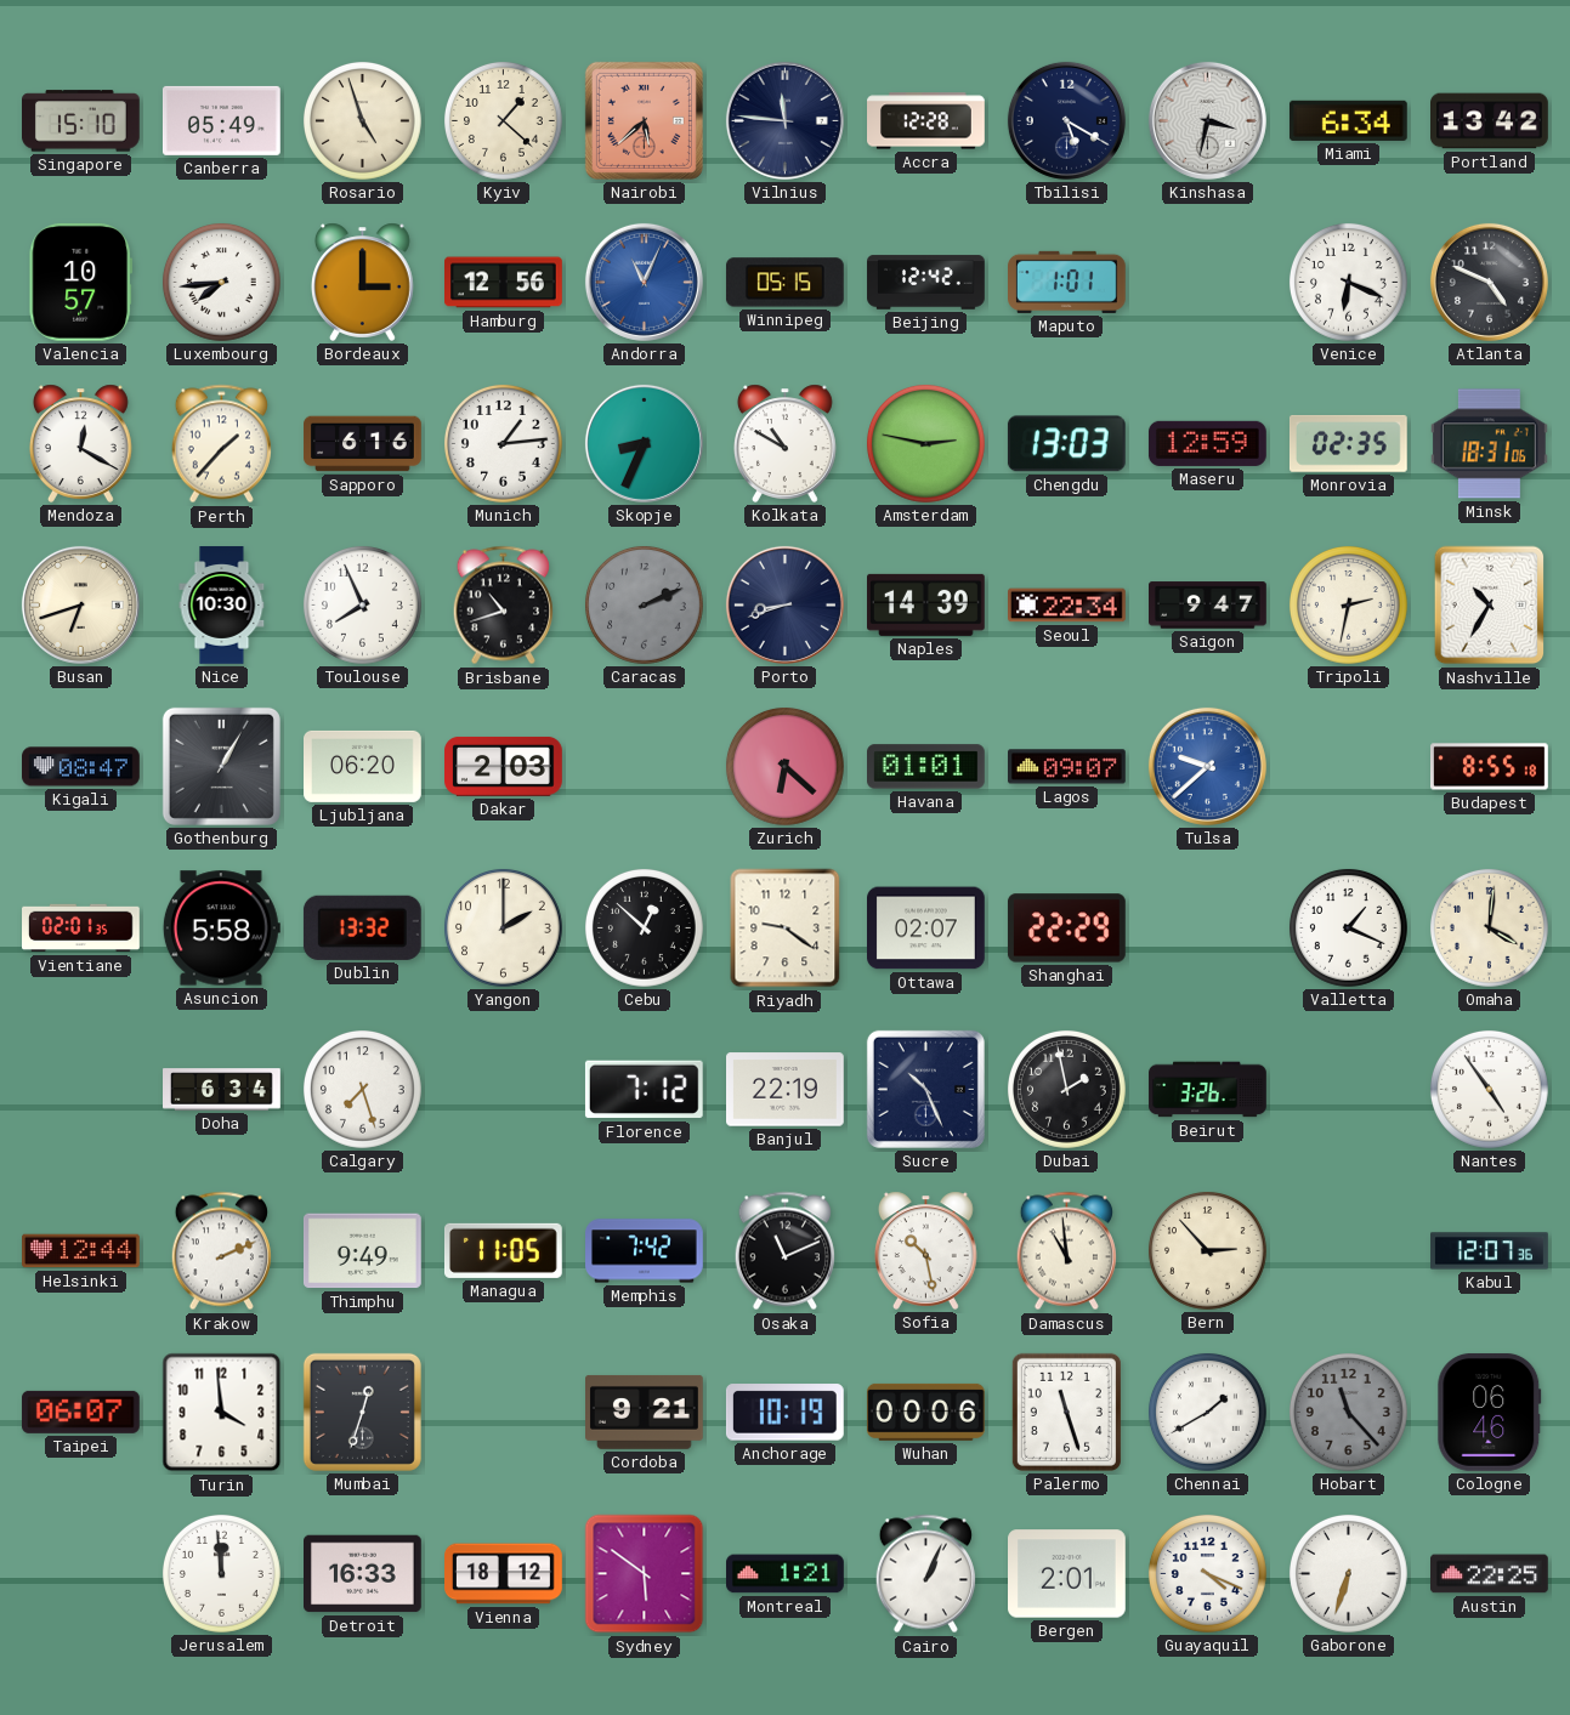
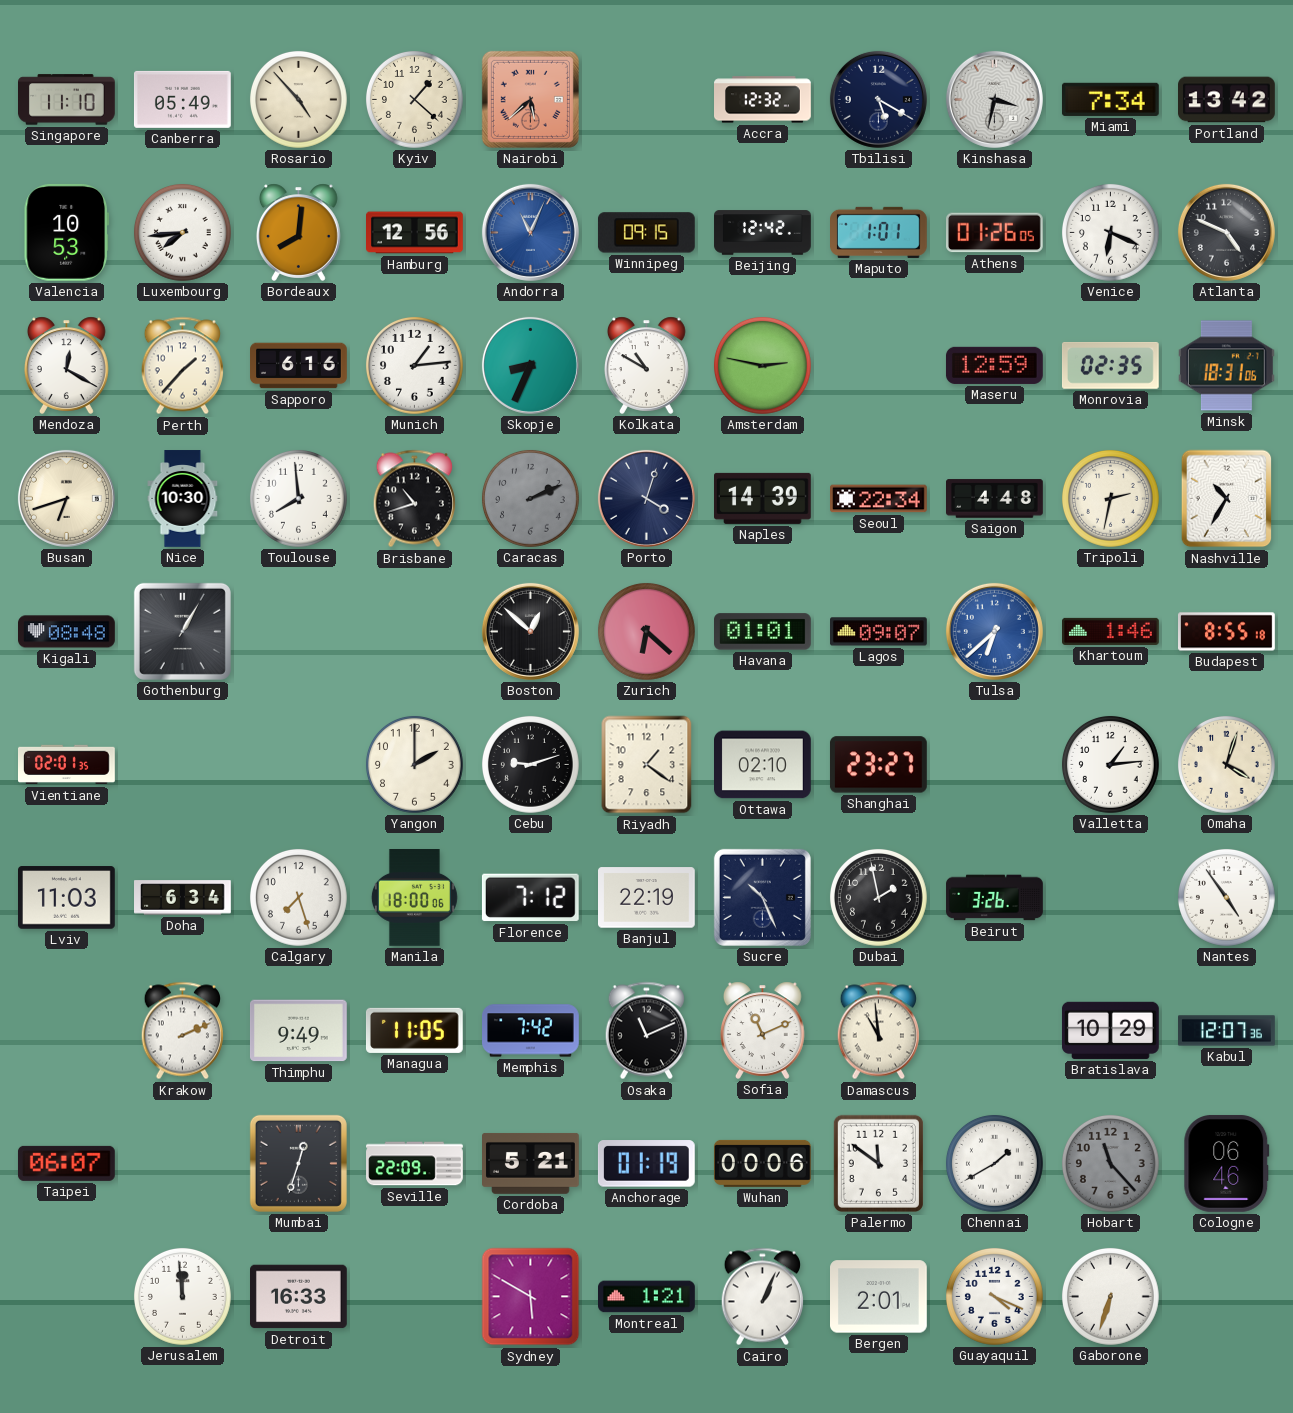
Singapore: 15:10 -> 11:10
Rosario: 4:57 -> 4:53
Vilnius: 11:46 -> none
Accra: 12:28 -> 12:32
Miami: 6:34 -> 7:34
Valencia: 10:57 -> 10:53
Bordeaux: 3:00 -> 8:01
Winnipeg: 05:15 -> 09:15
Athens: none -> 01:26
Chengdu: 13:03 -> none
Toulouse: 7:56 -> 7:59
Porto: 8:42 -> 4:03
Saigon: 9:47 -> 4:48
Kigali: 08:47 -> 08:48
Ljubljana: 06:20 -> none
Dakar: 2:03 -> none
Boston: none -> 12:52
Tulsa: 9:38 -> 6:38
Khartoum: none -> 1:46
Asuncion: 5:58 -> none
Dublin: 13:32 -> none
Cebu: 12:52 -> 9:12
Riyadh: 9:21 -> 1:21
Ottawa: 02:07 -> 02:10
Shanghai: 22:29 -> 23:27
Valletta: 1:19 -> 1:14
Omaha: 4:01 -> 4:03
Lviv: none -> 11:03
Manila: none -> 18:00
Helsinki: 12:44 -> none
Sofia: 10:28 -> 11:11
Bern: 2:53 -> none
Bratislava: none -> 10:29
Turin: 3:59 -> none
Seville: none -> 22:09
Cordoba: 9:21 -> 5:21
Anchorage: 10:19 -> 01:19
Palermo: 11:27 -> 11:51
Vienna: 18:12 -> none
Sydney: 5:51 -> 5:50
Austin: 22:25 -> none
